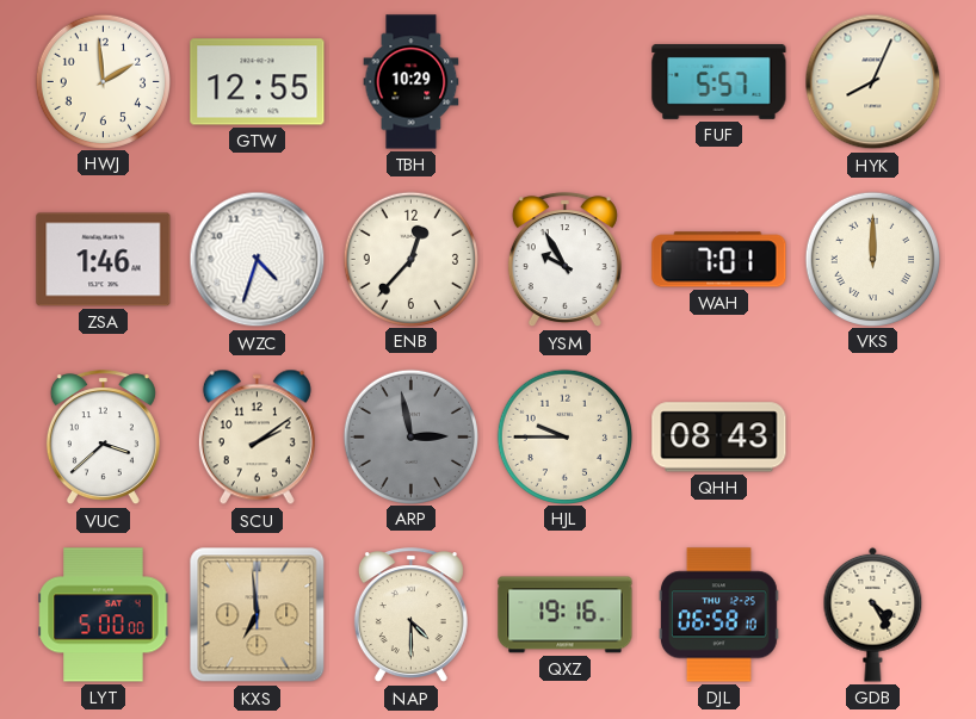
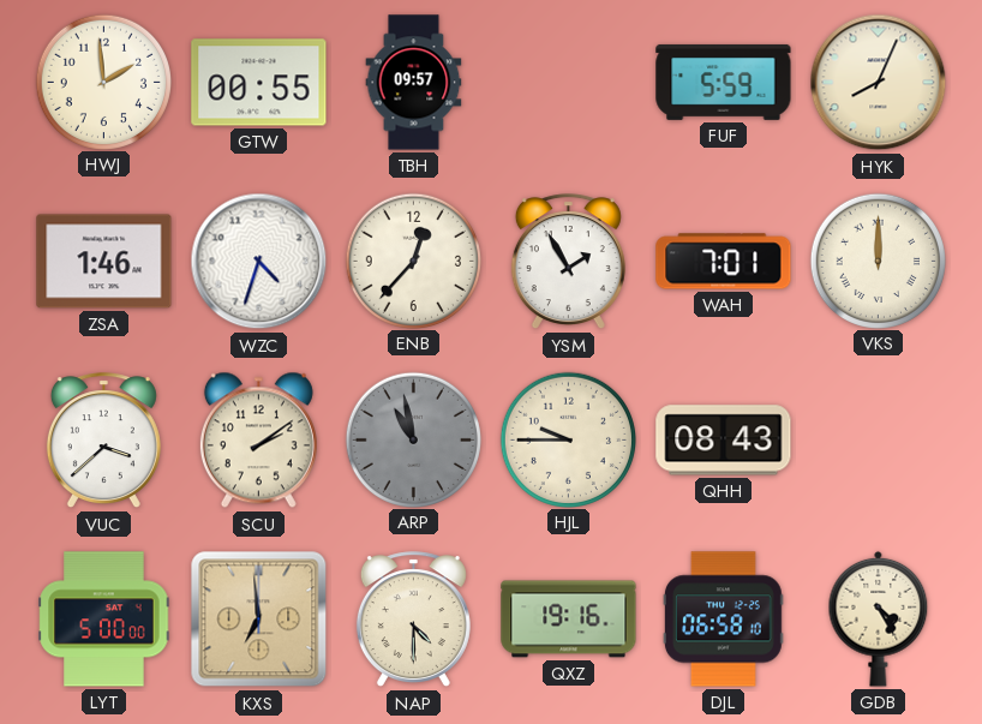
GTW: 12:55 -> 00:55
TBH: 10:29 -> 09:57
FUF: 5:57 -> 5:59
YSM: 9:55 -> 1:55
ARP: 2:58 -> 10:58
